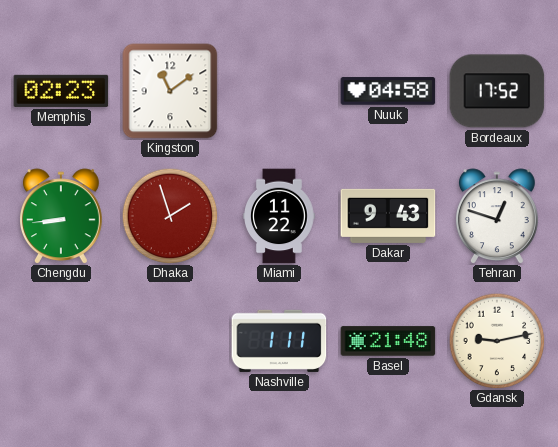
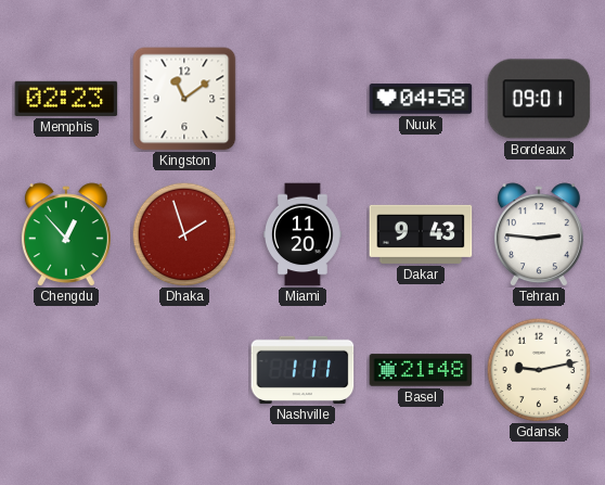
Bordeaux: 17:52 -> 09:01
Chengdu: 8:44 -> 12:53
Miami: 11:22 -> 11:20
Tehran: 12:48 -> 2:46
